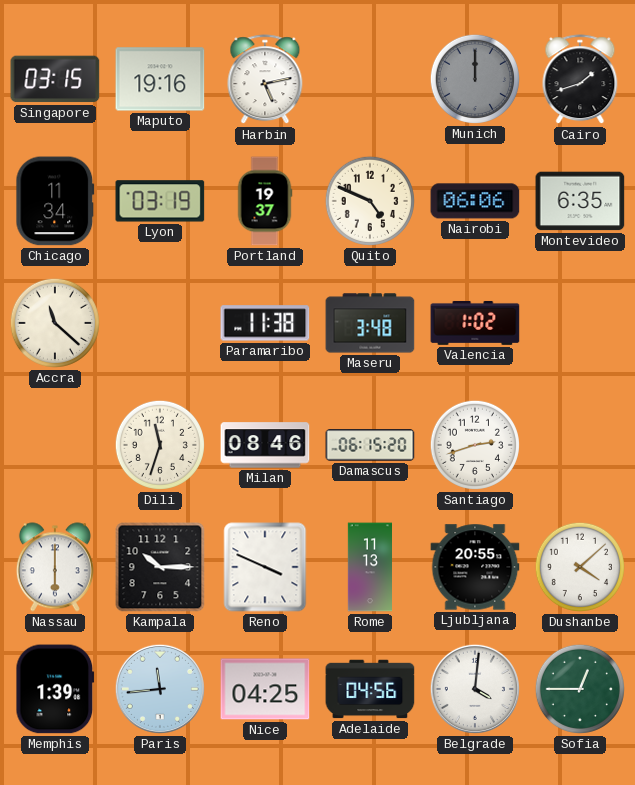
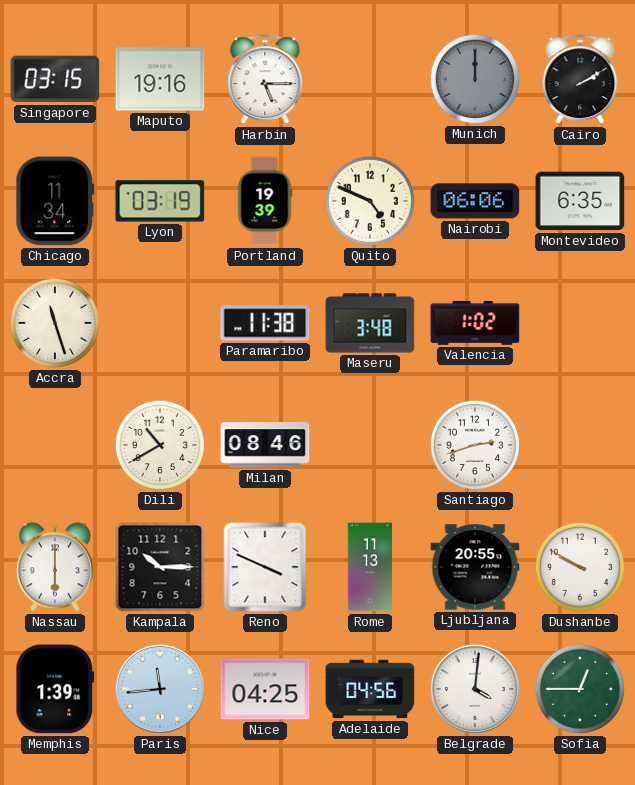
Harbin: 5:13 -> 5:15
Cairo: 1:42 -> 2:10
Portland: 19:37 -> 19:39
Accra: 11:22 -> 11:27
Dili: 11:33 -> 10:40
Damascus: 06:15 -> none
Dushanbe: 4:08 -> 9:50
